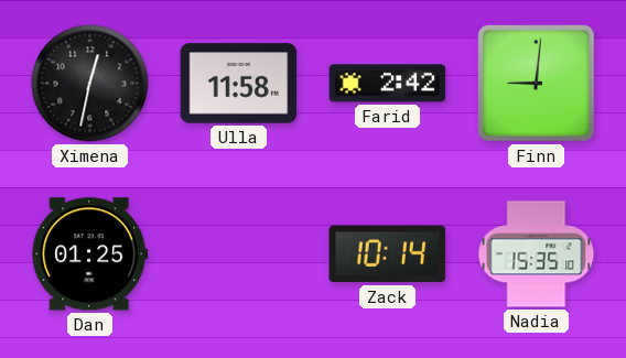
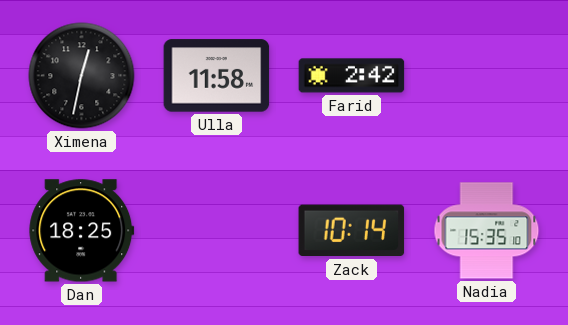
Finn: 9:01 -> none
Dan: 01:25 -> 18:25
